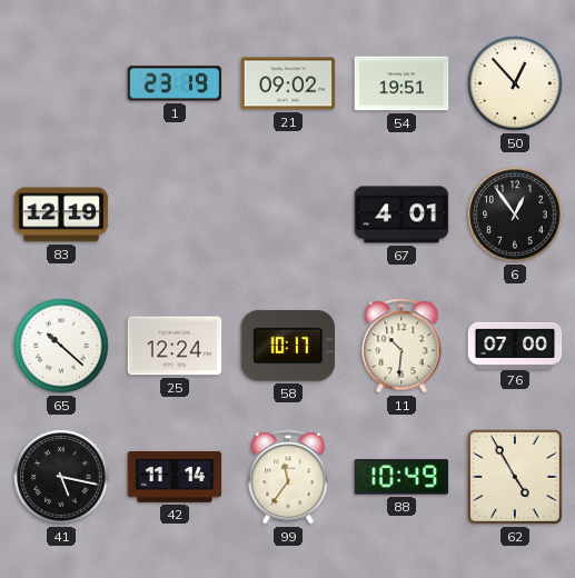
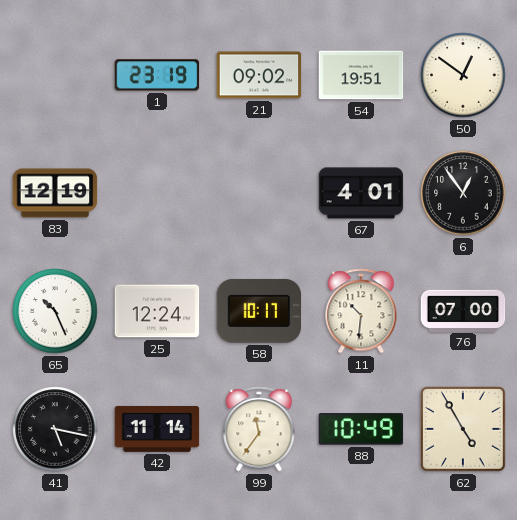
50: 12:53 -> 12:51
65: 10:22 -> 10:26
